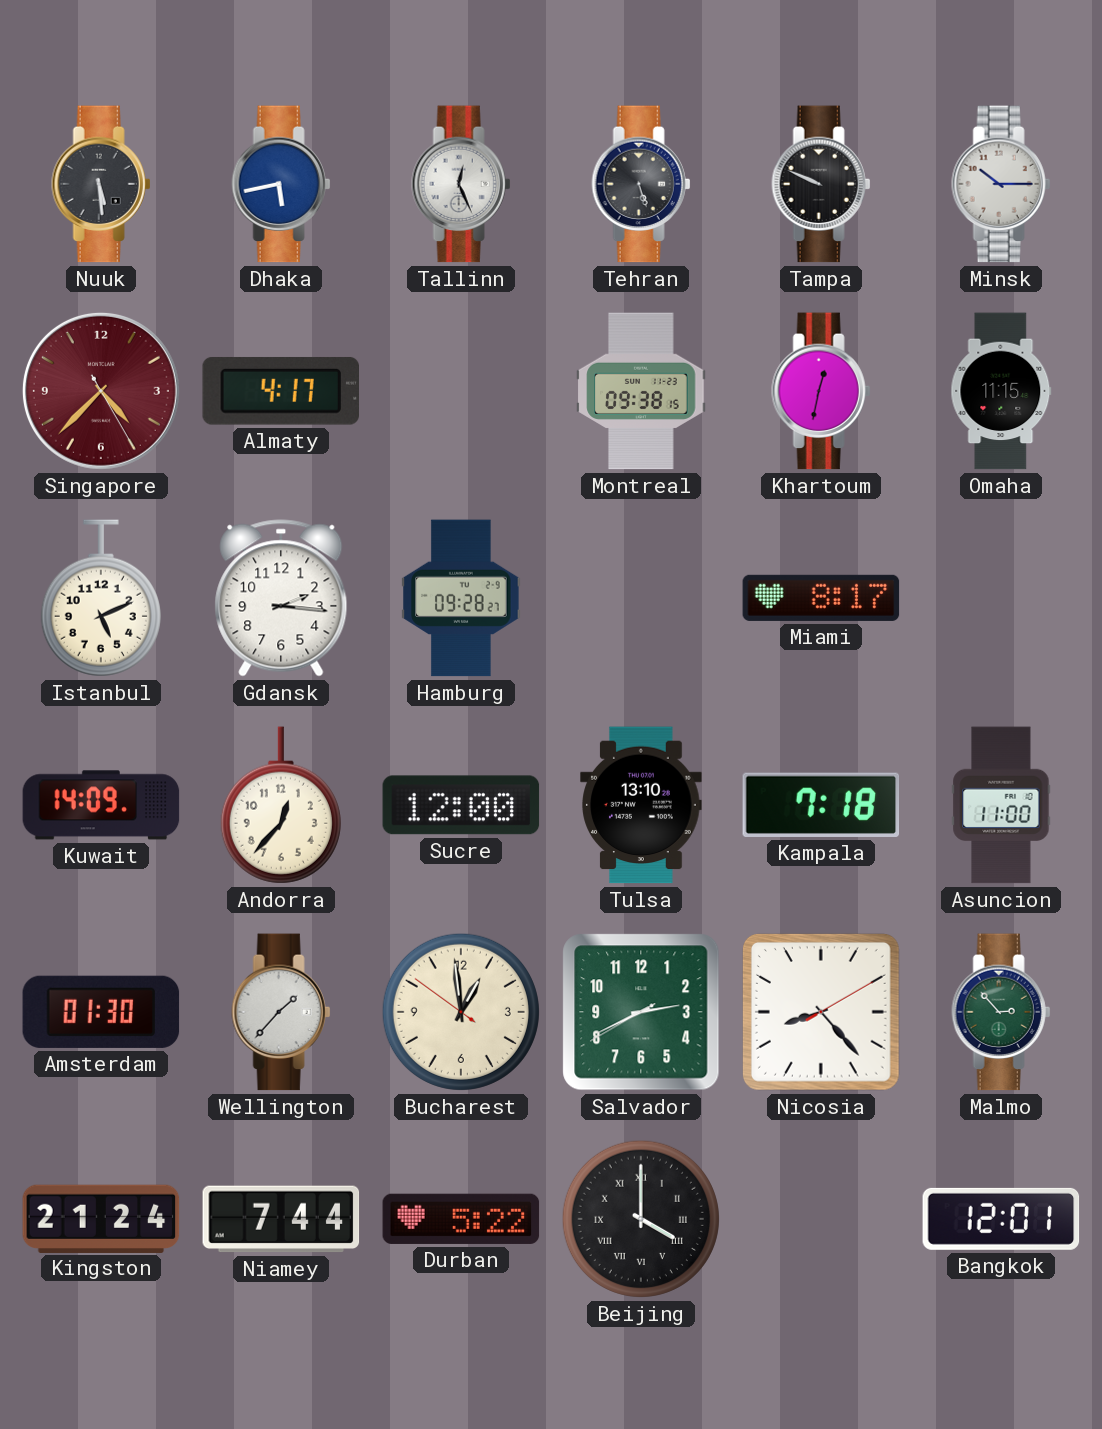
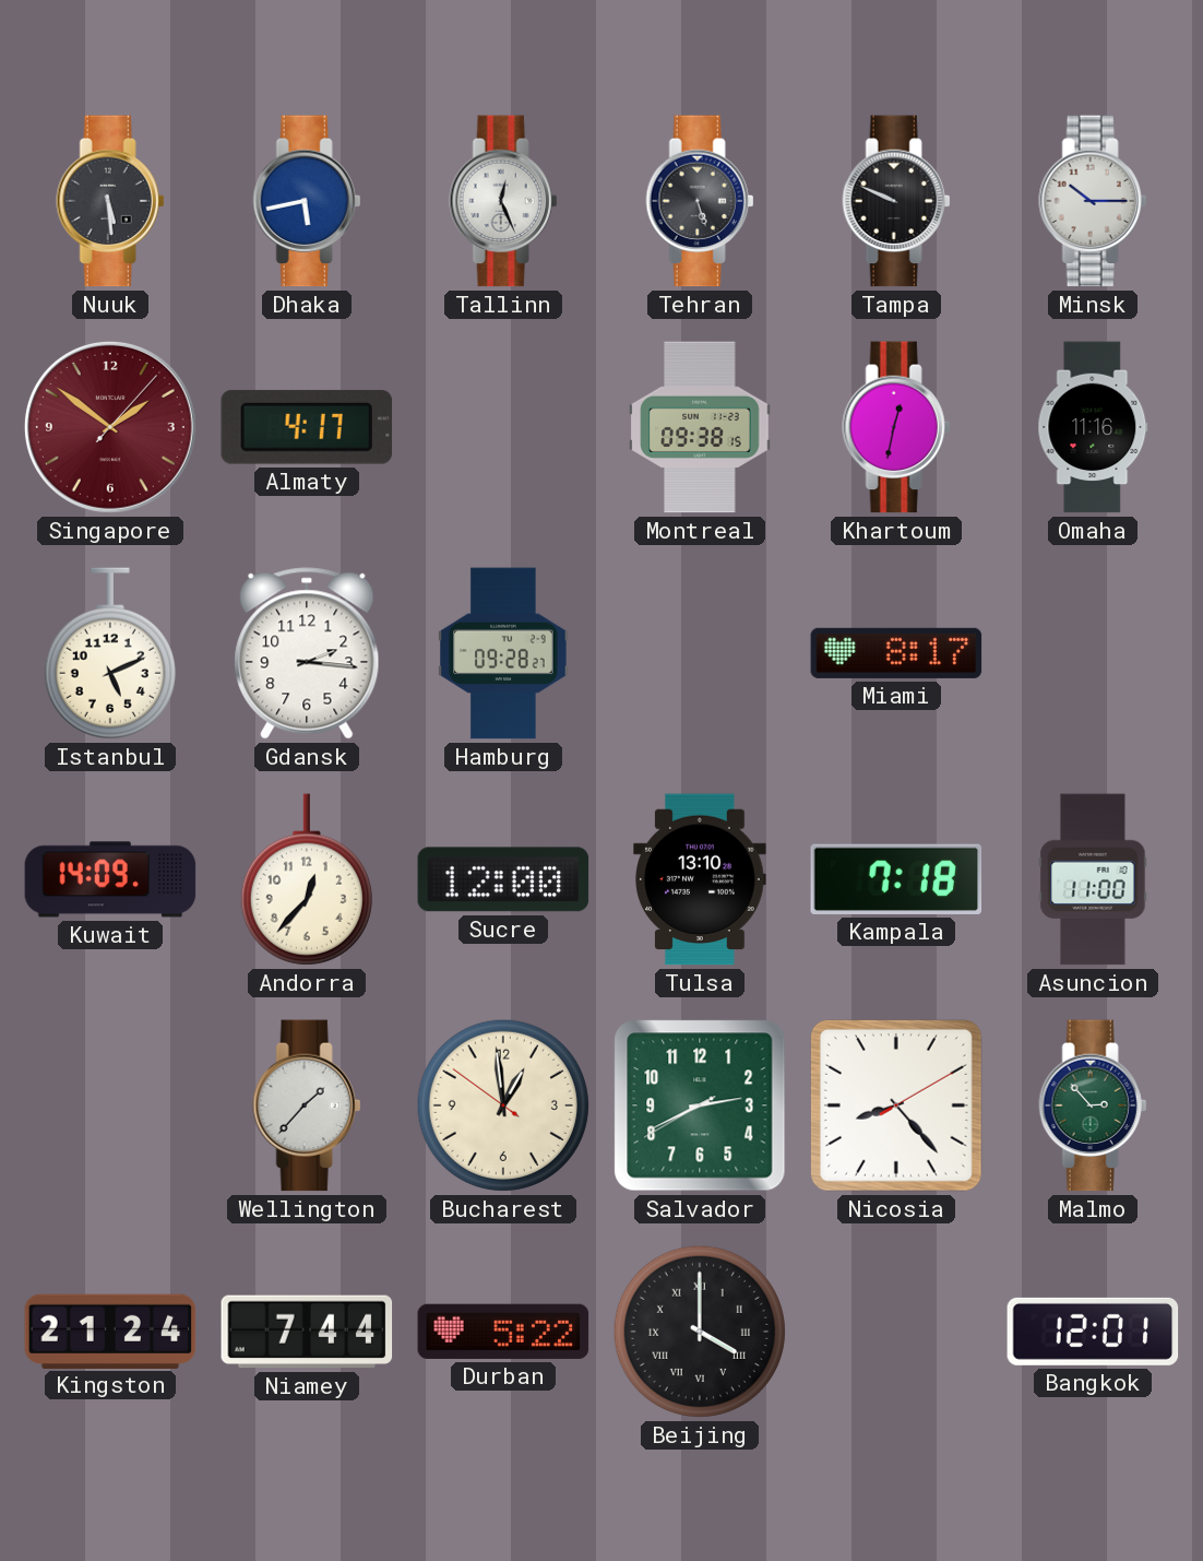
Singapore: 4:37 -> 1:51
Omaha: 11:15 -> 11:16
Amsterdam: 01:30 -> none
